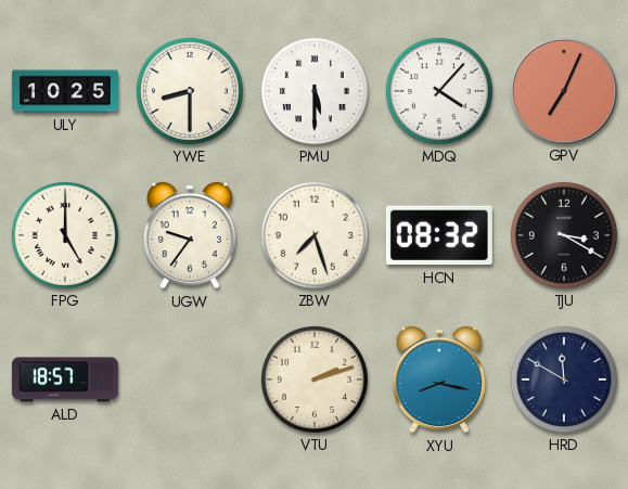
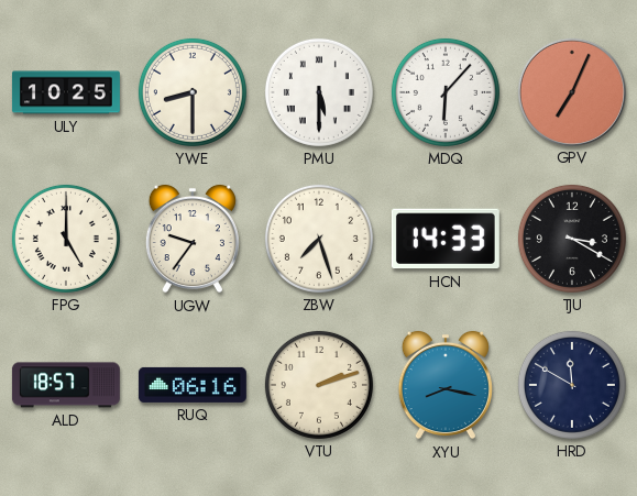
MDQ: 4:07 -> 6:07
HCN: 08:32 -> 14:33
RUQ: none -> 06:16
